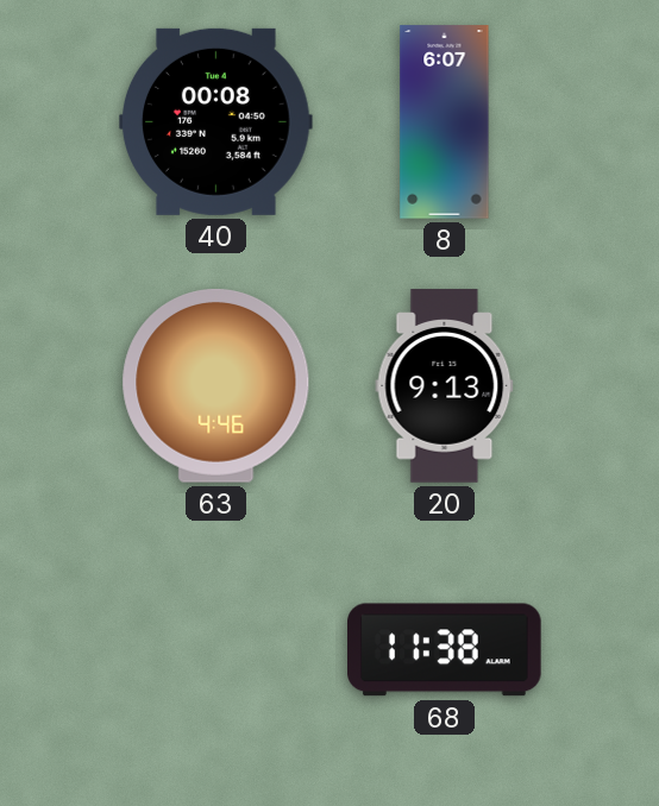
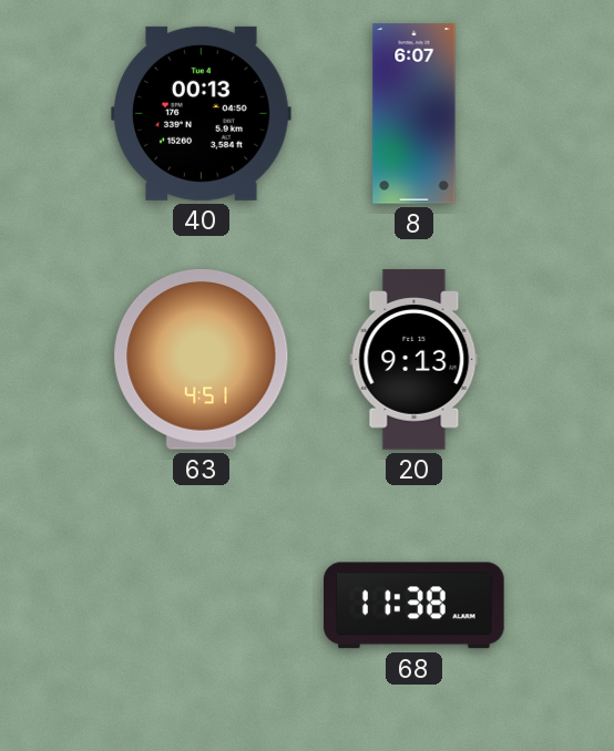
40: 00:08 -> 00:13
63: 4:46 -> 4:51
